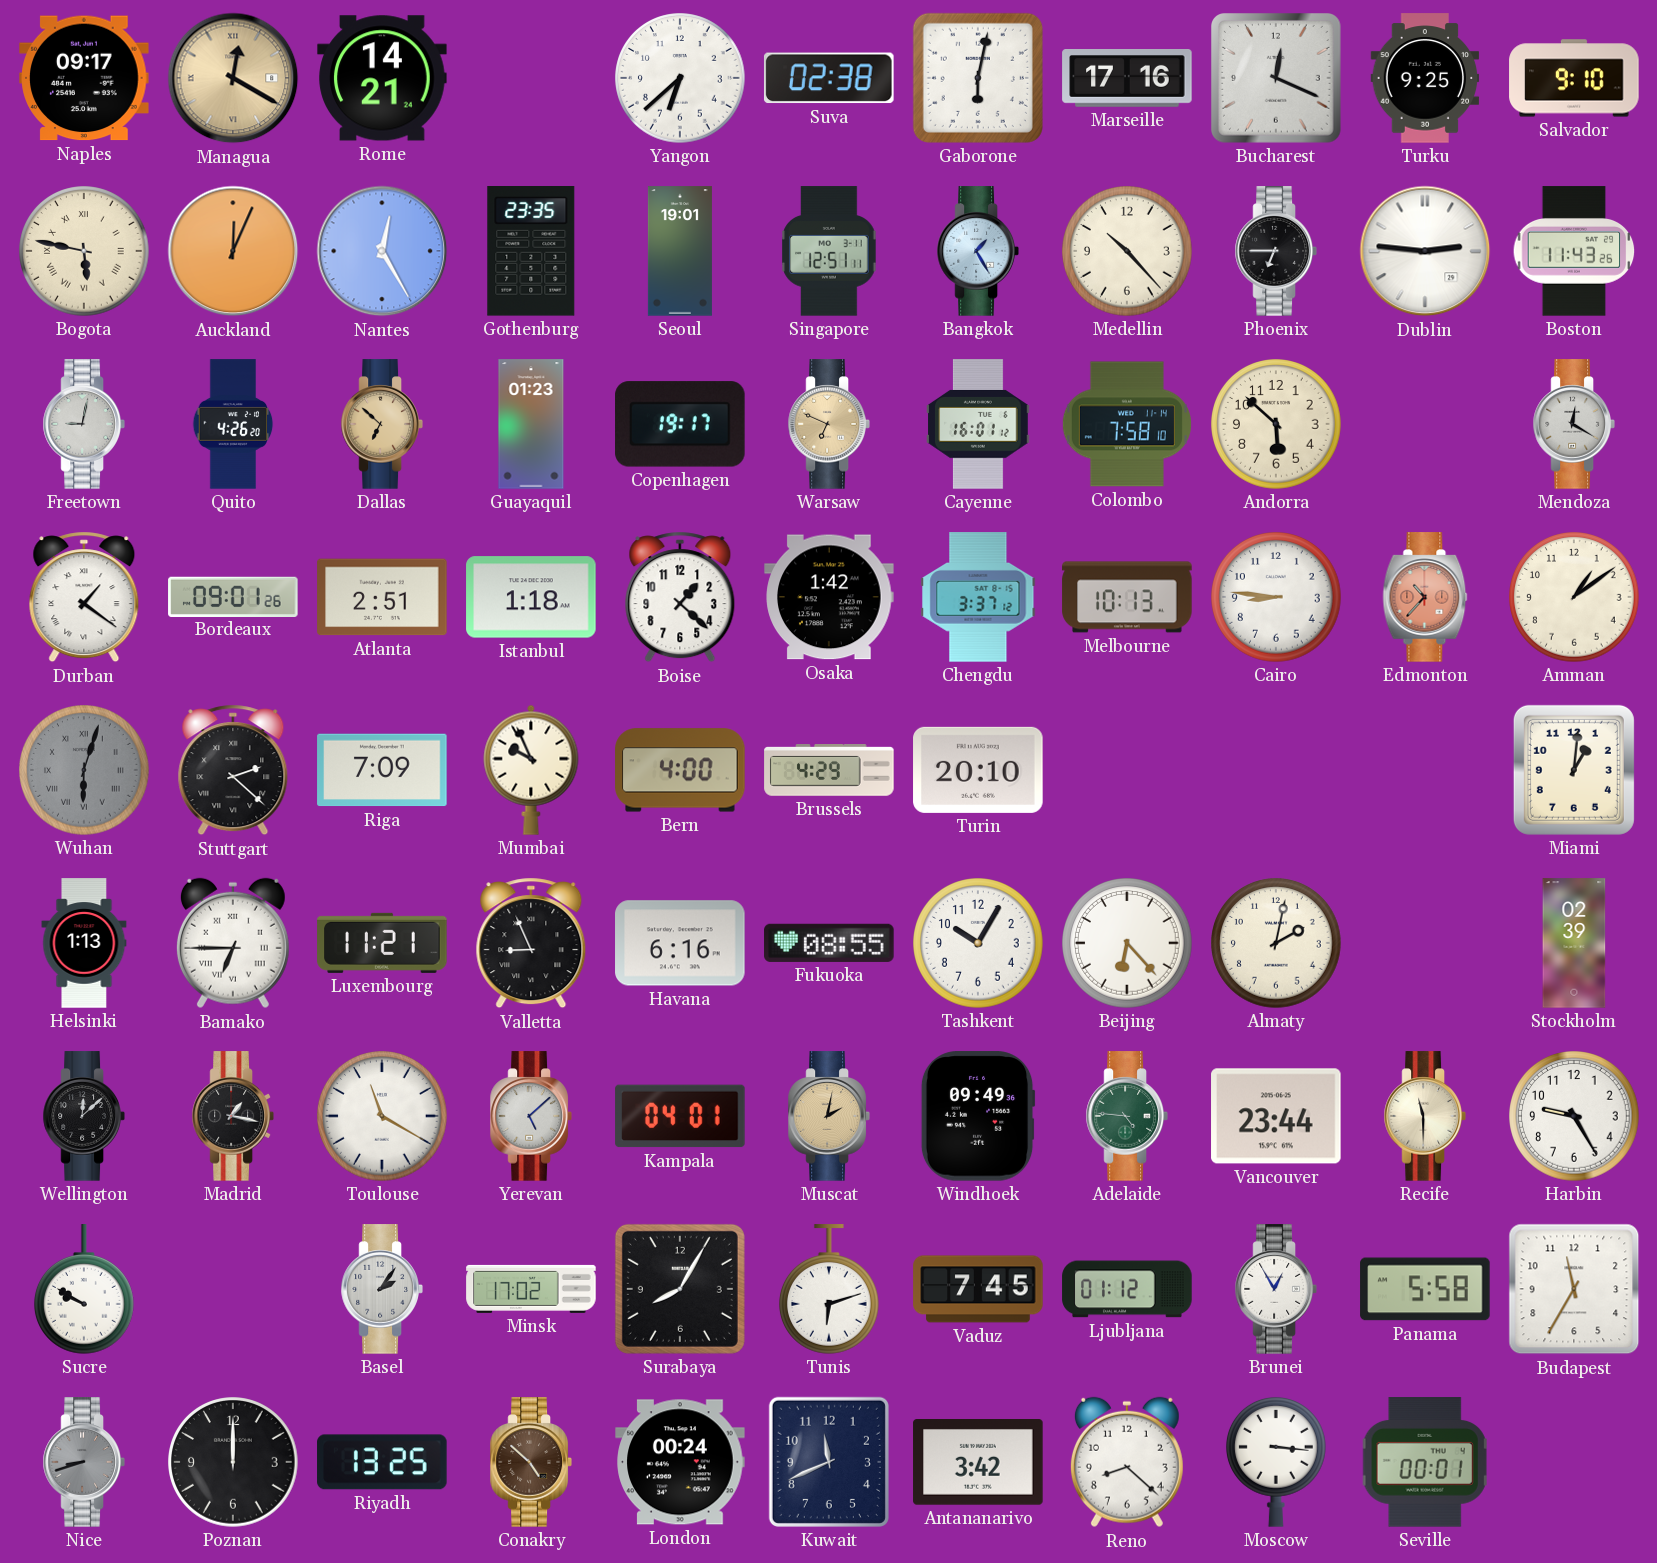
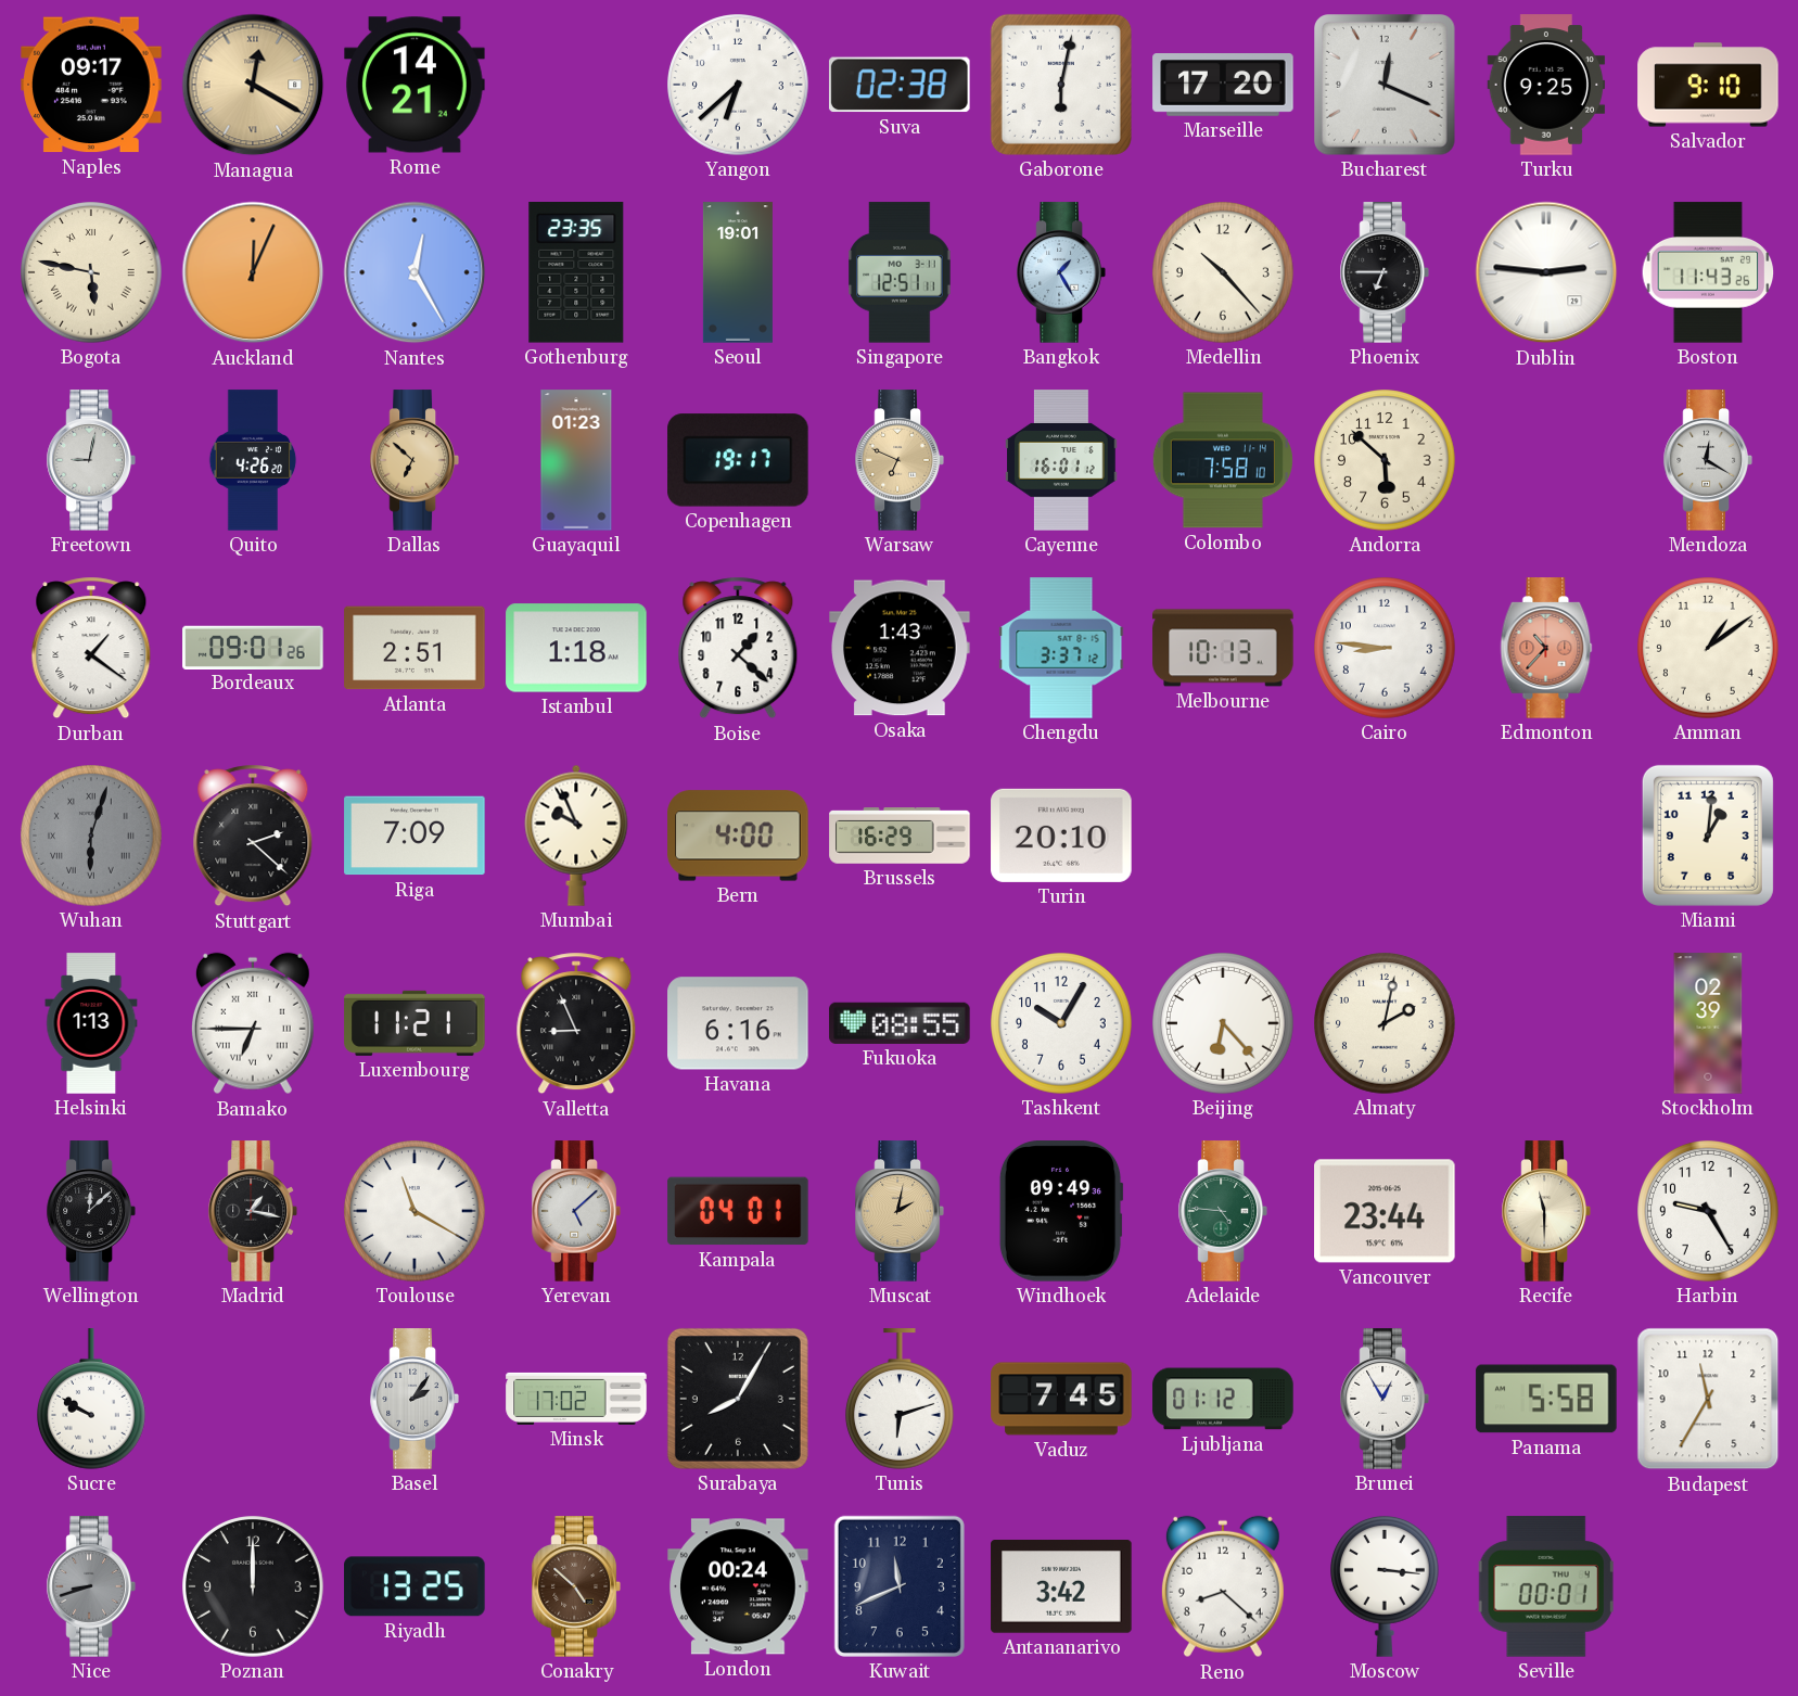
Marseille: 17:16 -> 17:20
Osaka: 1:42 -> 1:43
Brussels: 4:29 -> 16:29
